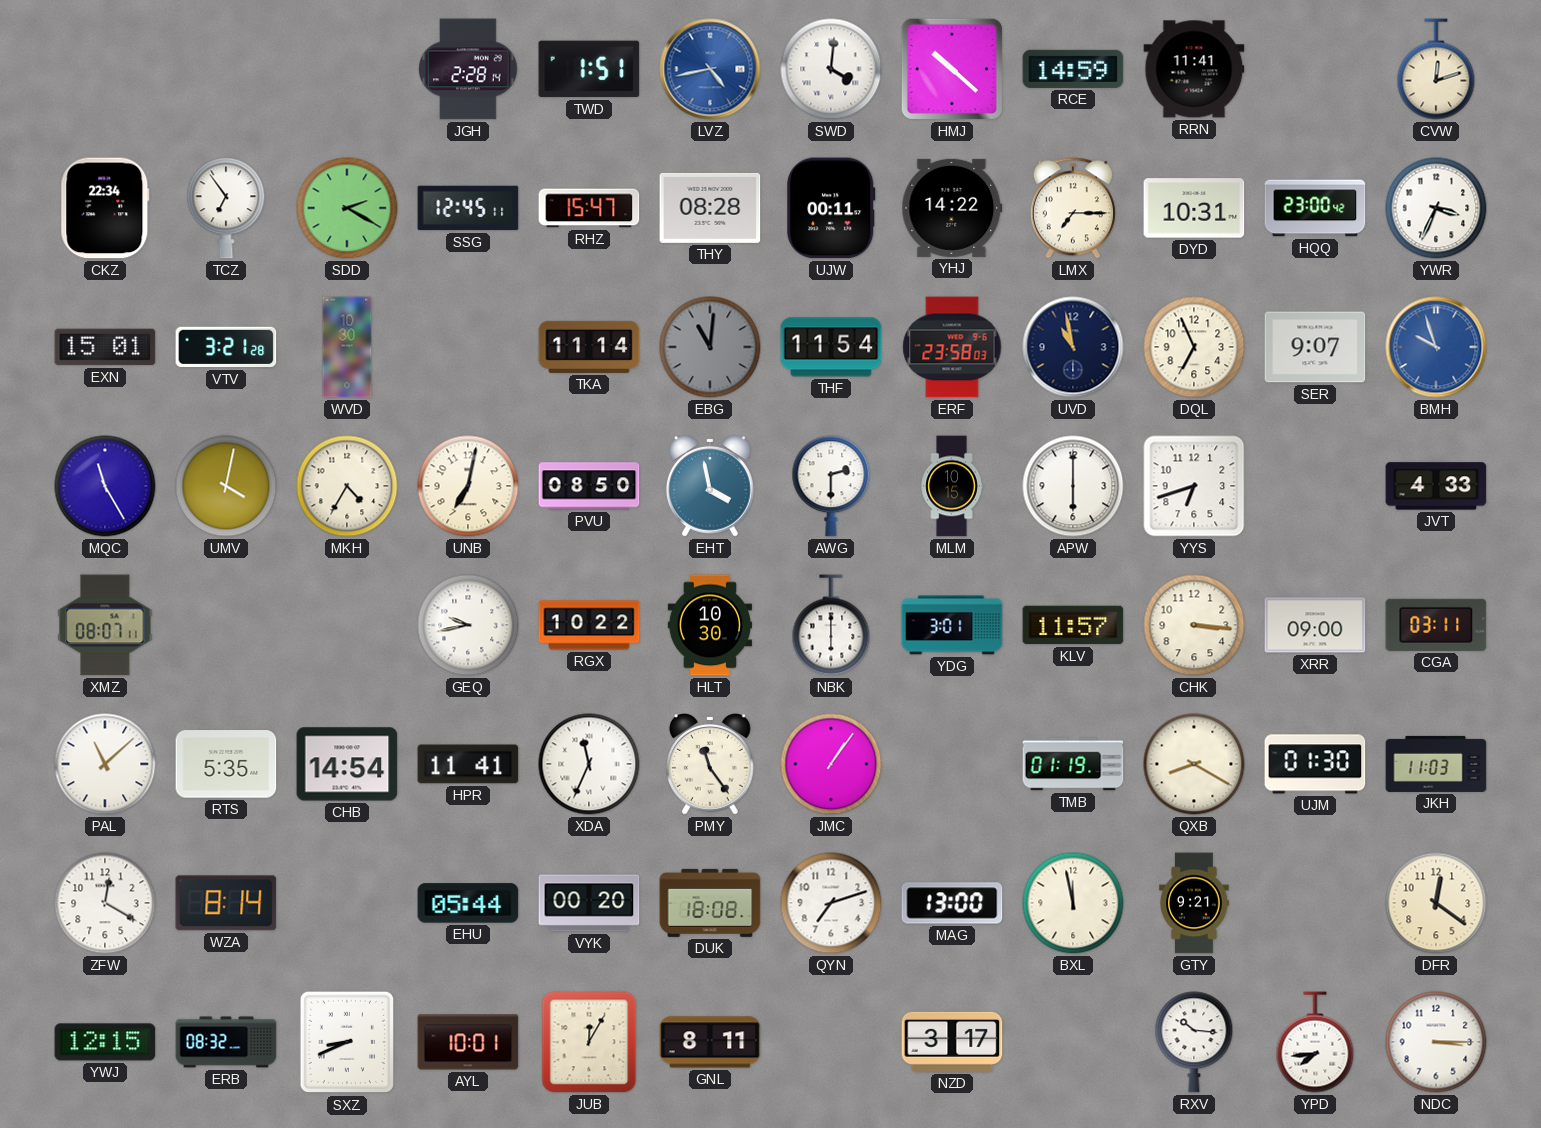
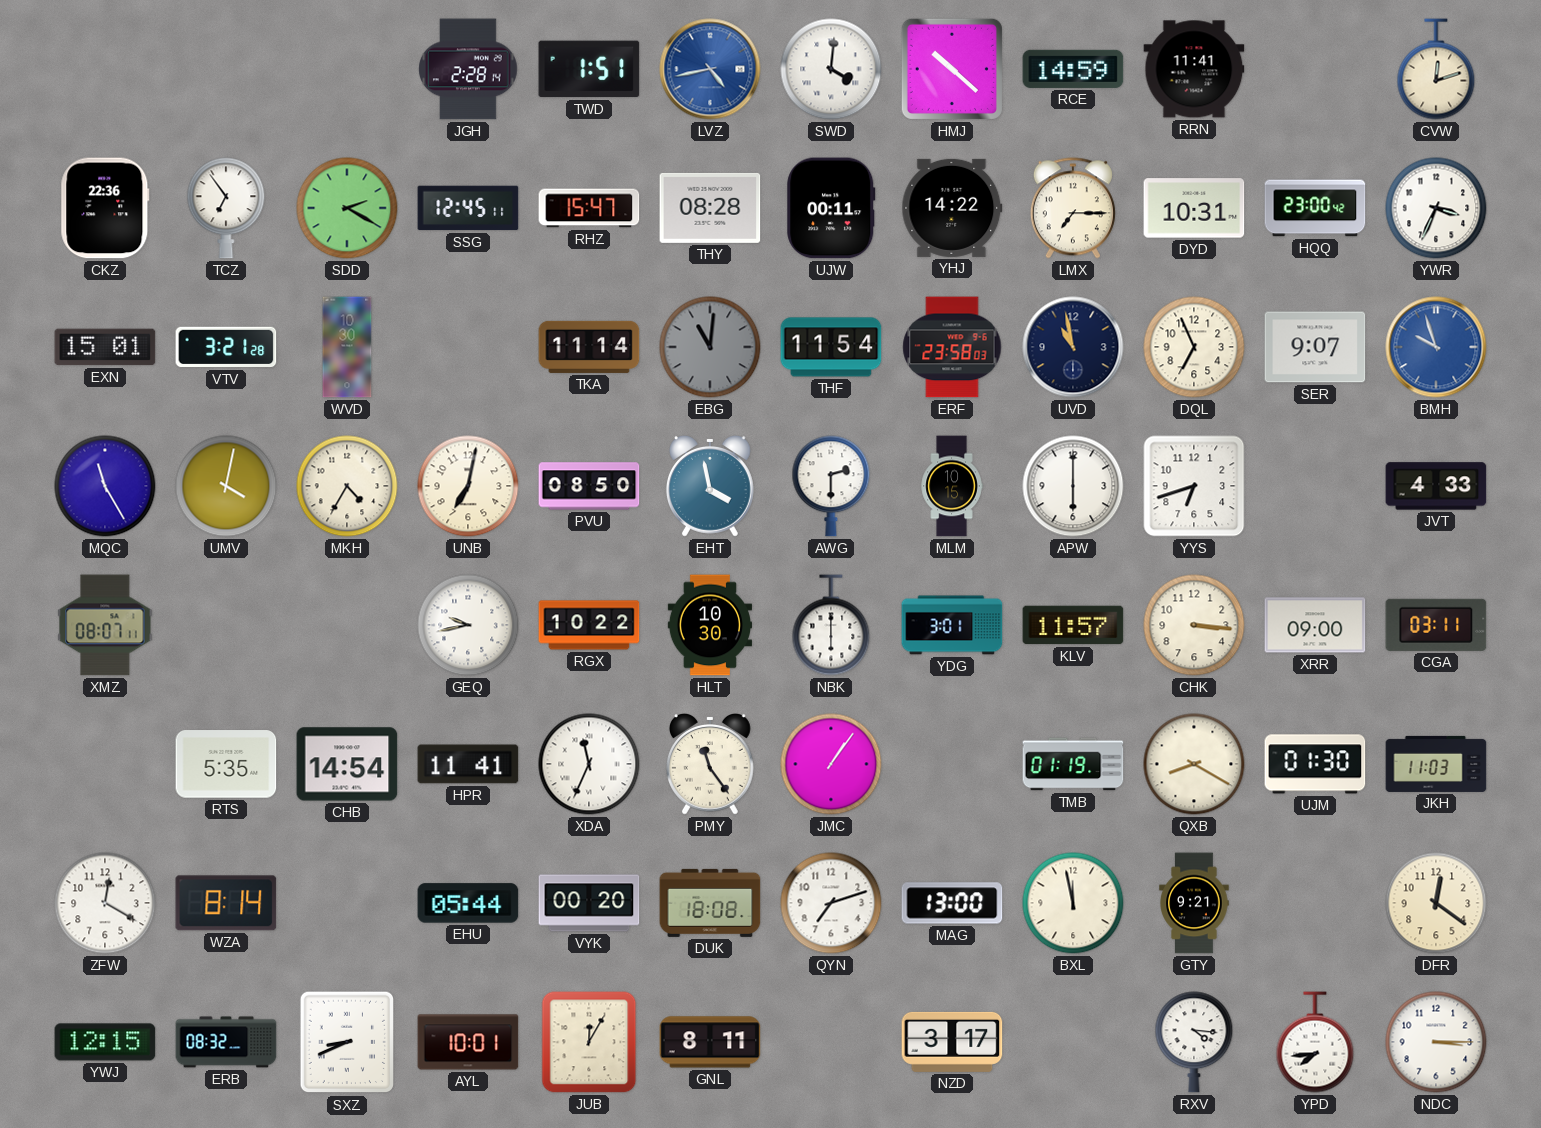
CKZ: 22:34 -> 22:36
PAL: 11:08 -> none
RXV: 10:16 -> 4:16
